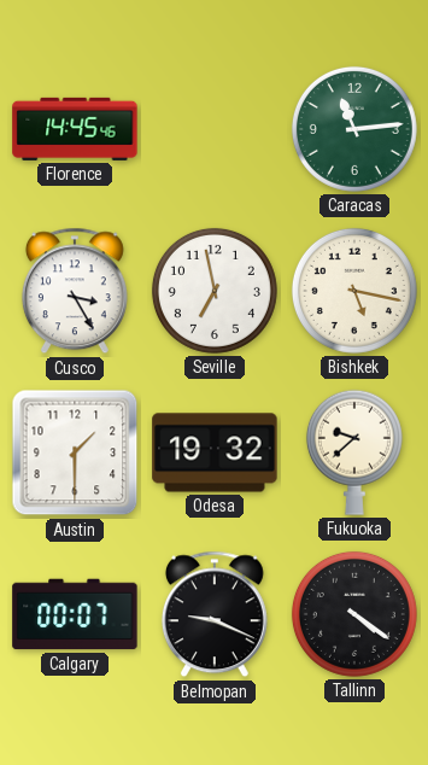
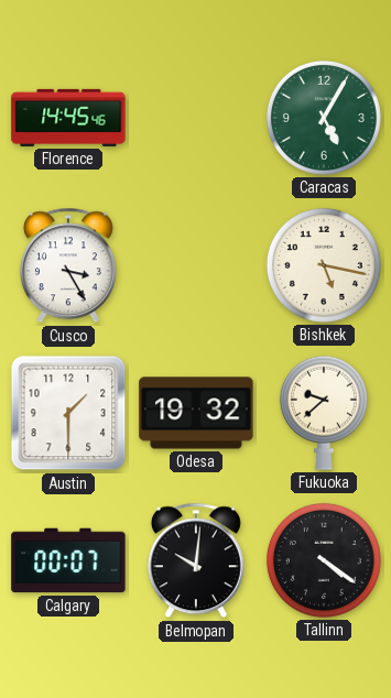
Caracas: 11:14 -> 5:05
Seville: 6:58 -> none
Belmopan: 9:19 -> 10:01
